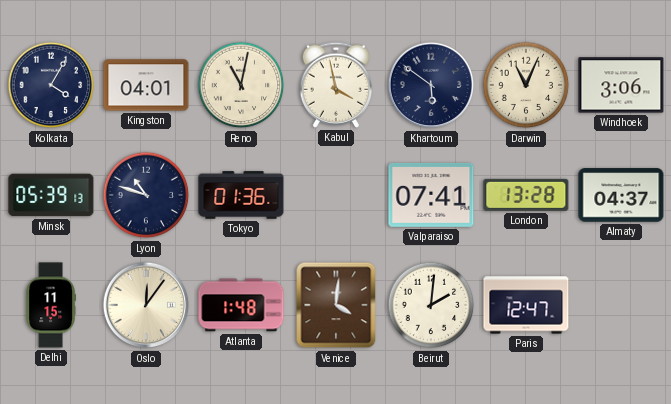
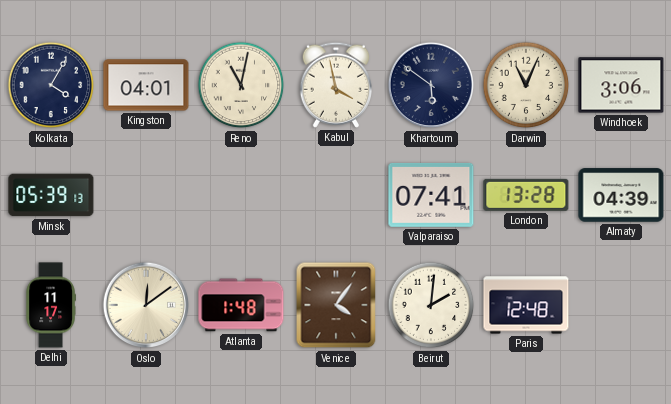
Lyon: 10:48 -> none
Tokyo: 01:36 -> none
Almaty: 04:37 -> 04:39
Delhi: 11:15 -> 11:17
Oslo: 12:06 -> 12:09
Venice: 4:01 -> 4:06
Paris: 12:47 -> 12:48
